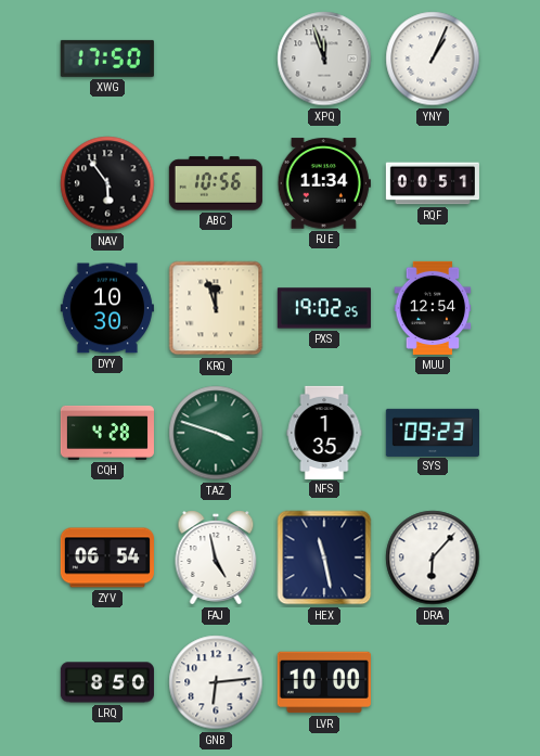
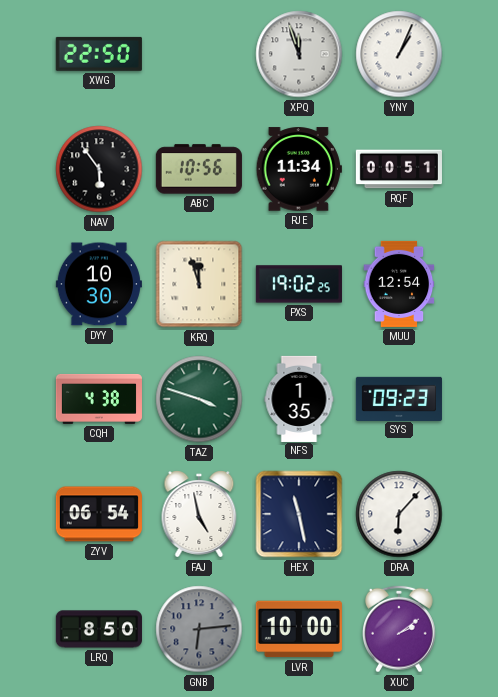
XWG: 17:50 -> 22:50
CQH: 4:28 -> 4:38
GNB dial: white -> grey
XUC: none -> 2:09
